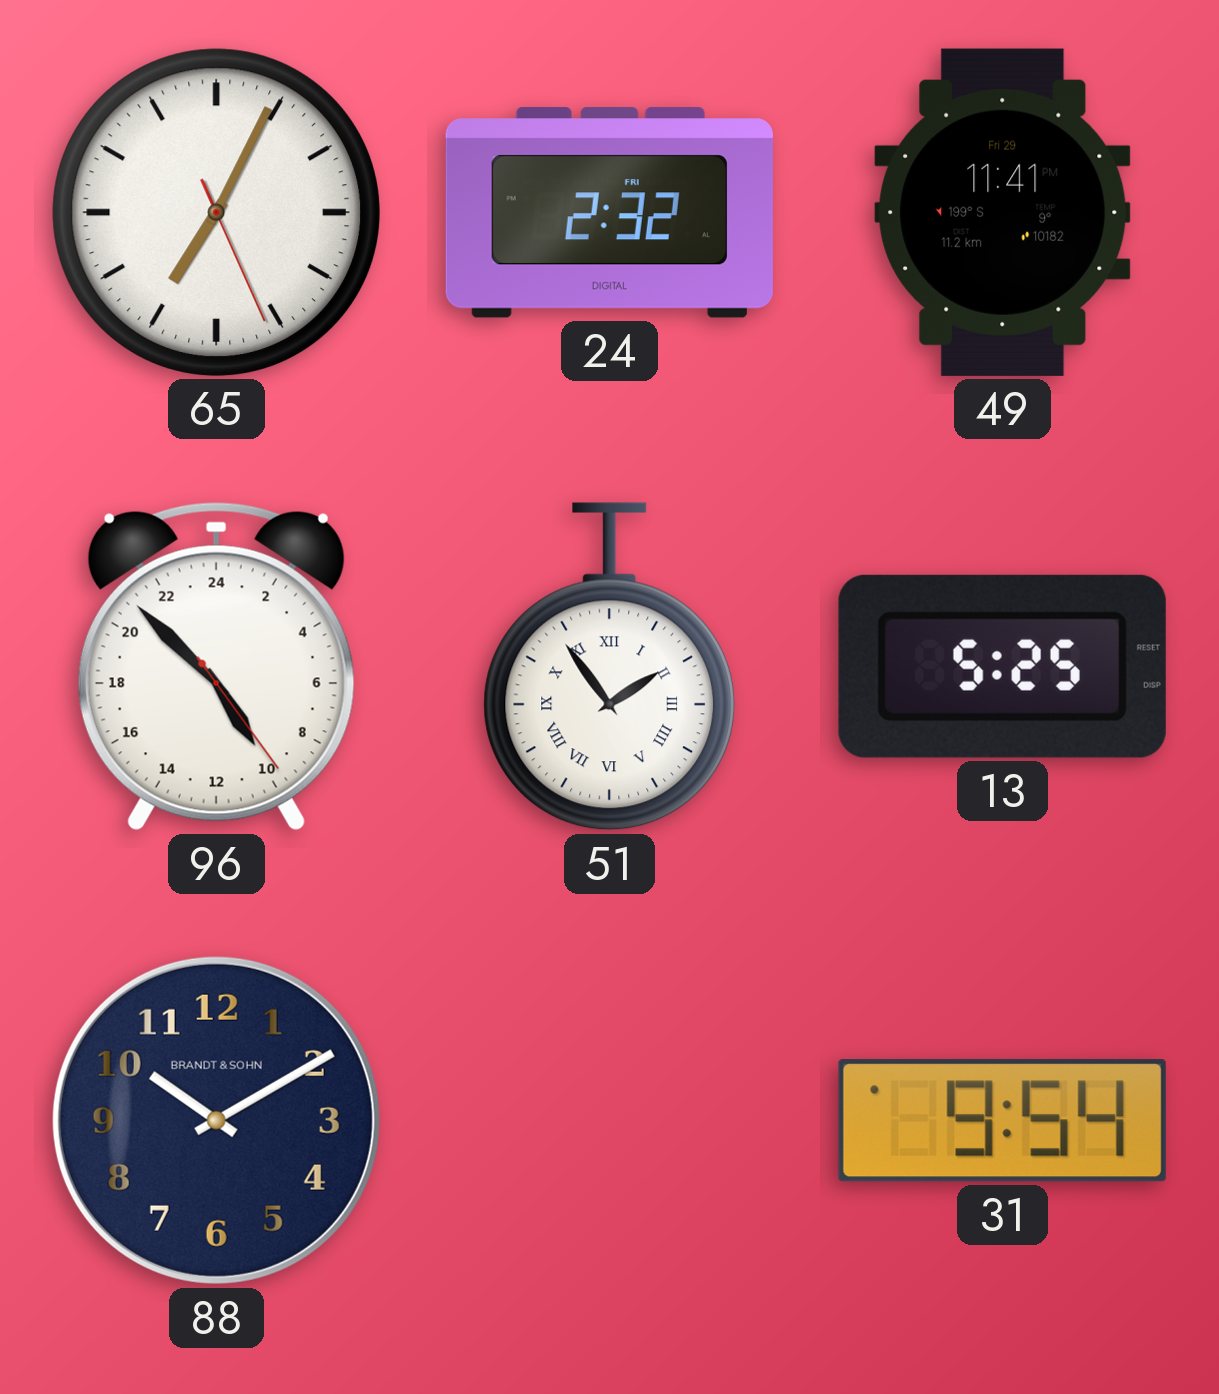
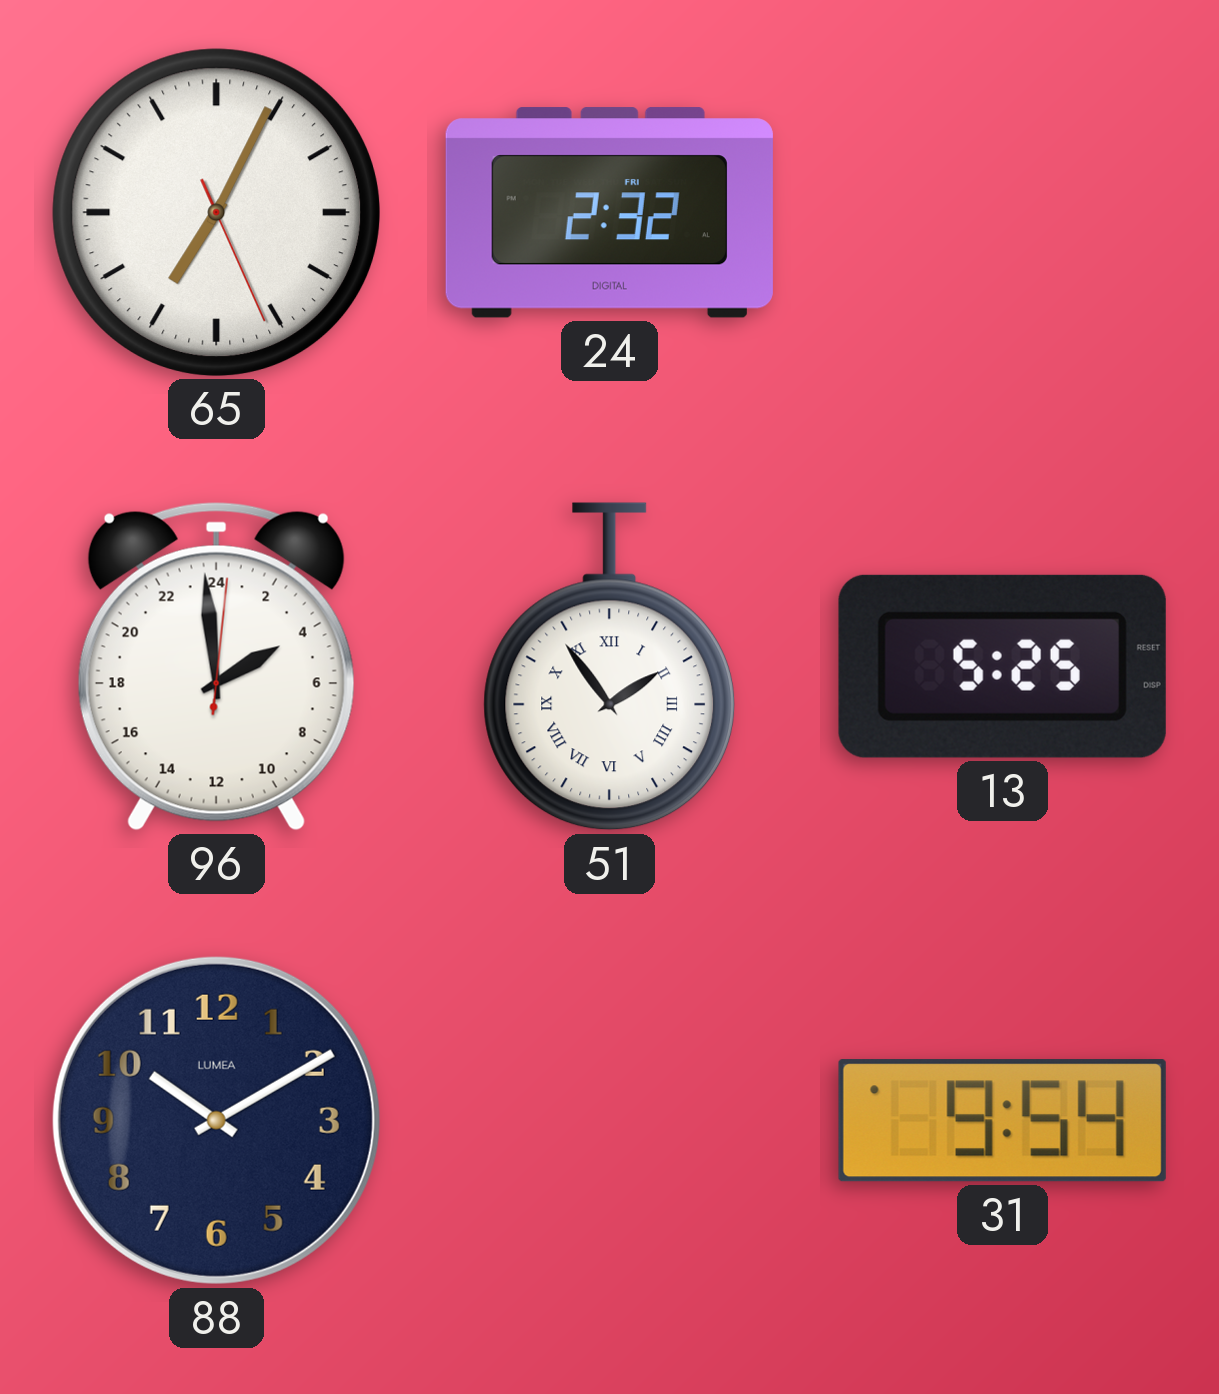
49: 11:41 -> none
96: 9:52 -> 3:59
88 brand: BRANDT & SOHN -> LUMEA
